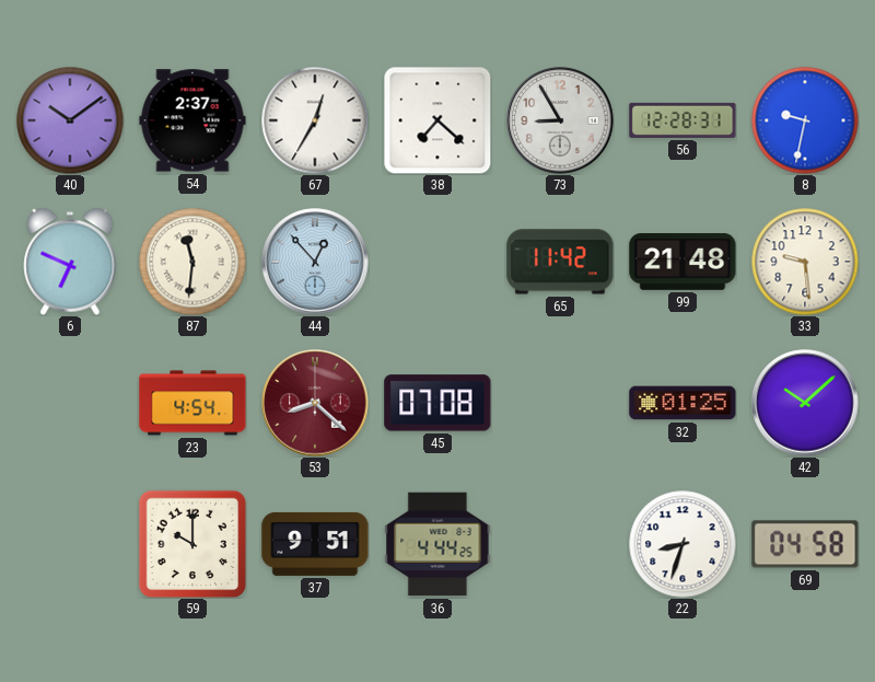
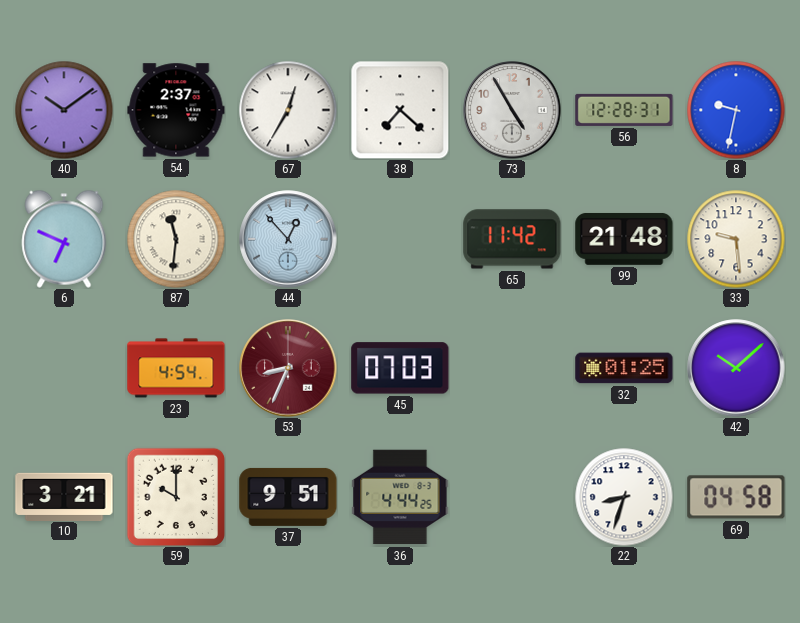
73: 8:55 -> 4:55
53: 8:22 -> 8:34
45: 07:08 -> 07:03
10: none -> 3:21
